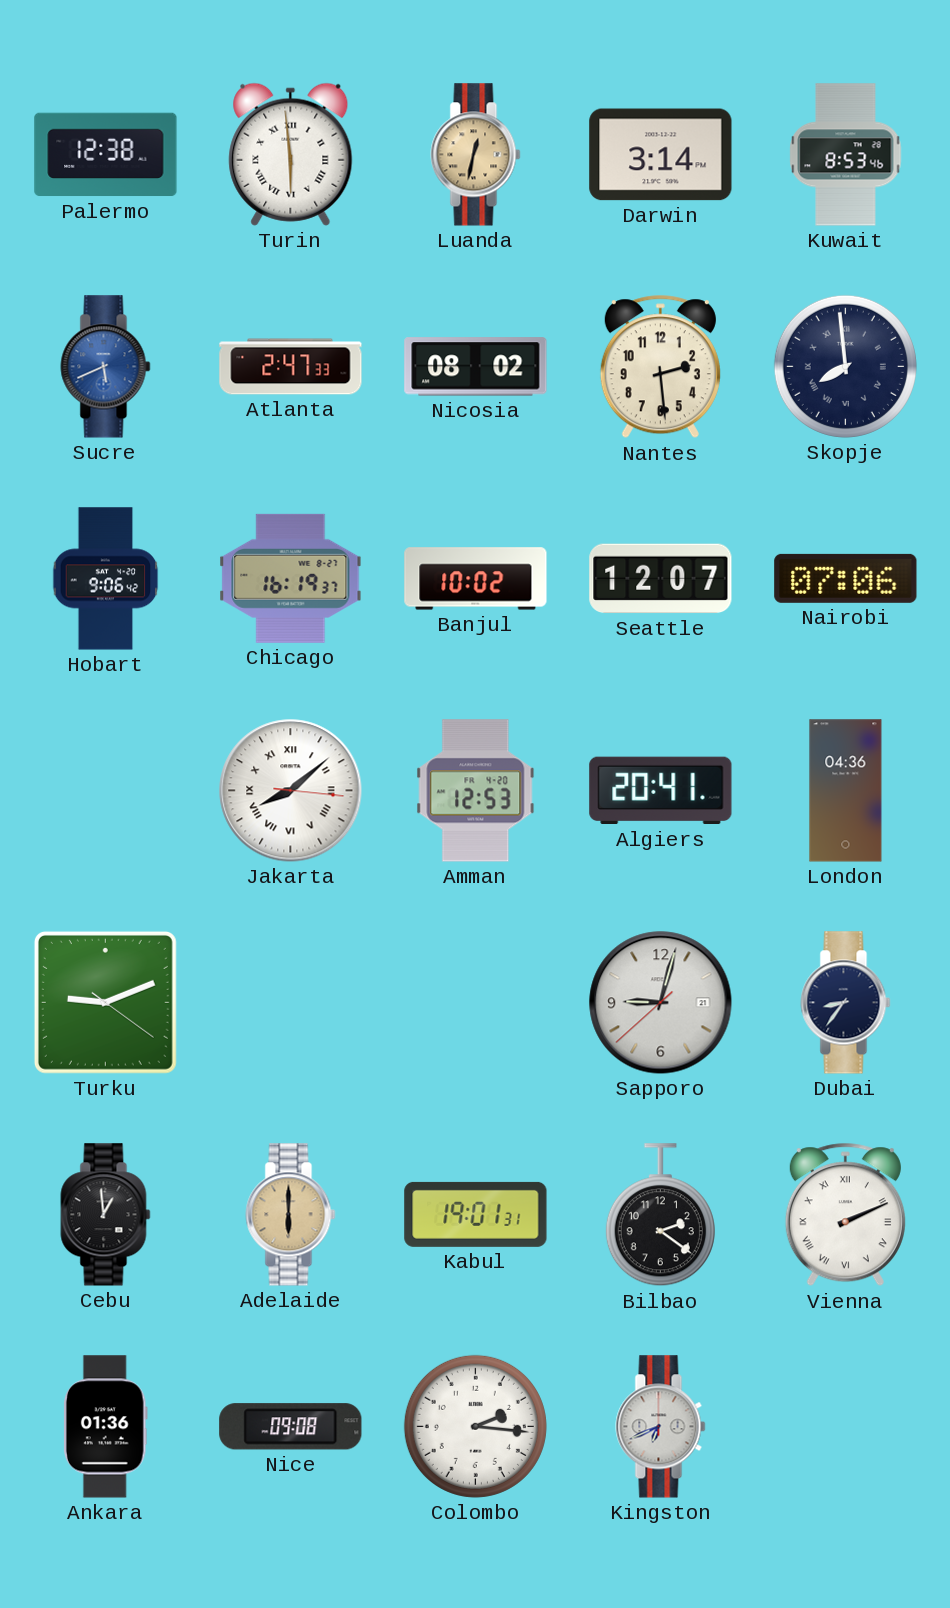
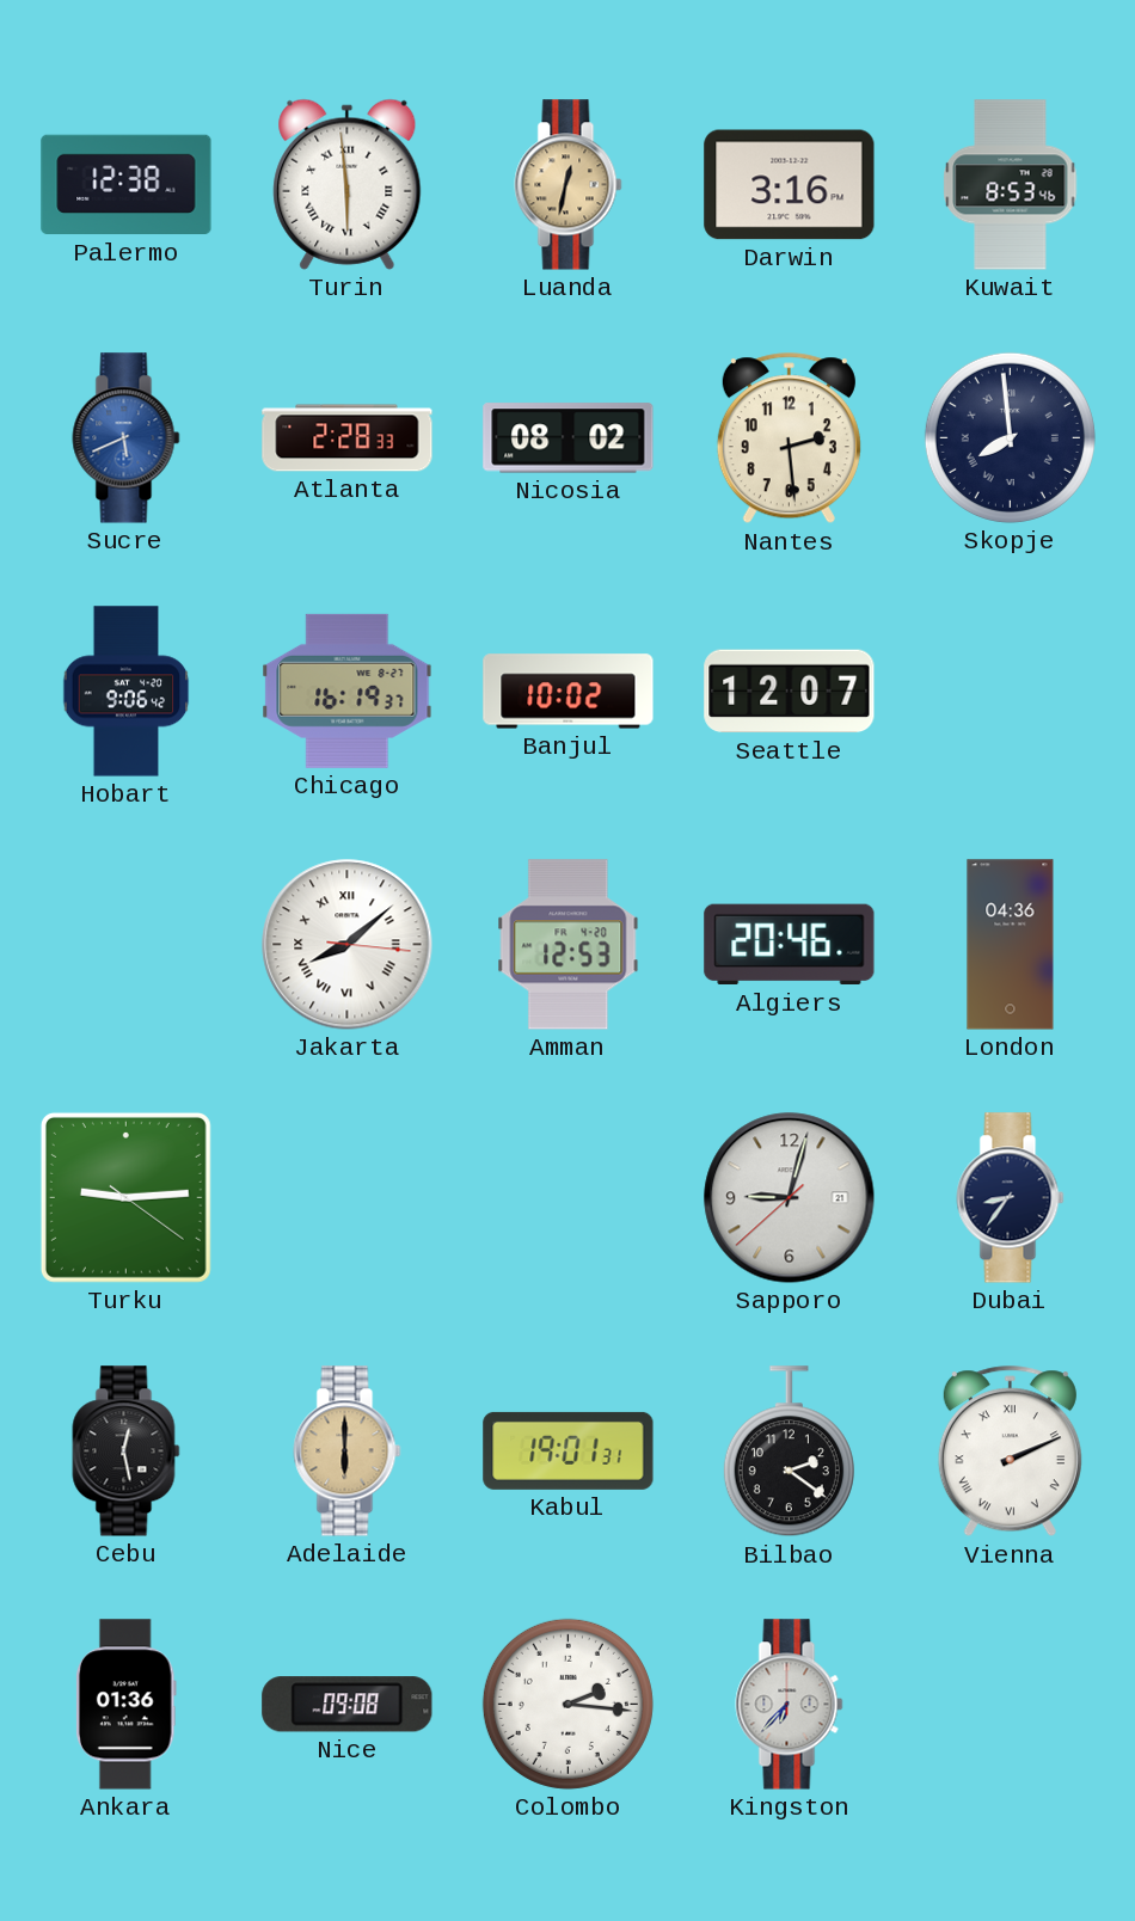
Darwin: 3:14 -> 3:16
Atlanta: 2:47 -> 2:28
Nairobi: 07:06 -> none
Algiers: 20:41 -> 20:46
Turku: 9:11 -> 9:14
Cebu: 12:59 -> 12:28
Kingston: 6:41 -> 6:37
